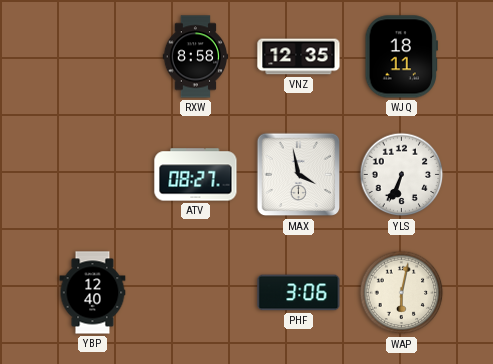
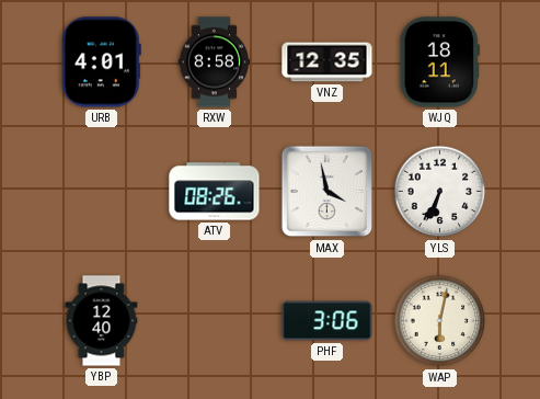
URB: none -> 4:01
ATV: 08:27 -> 08:26
